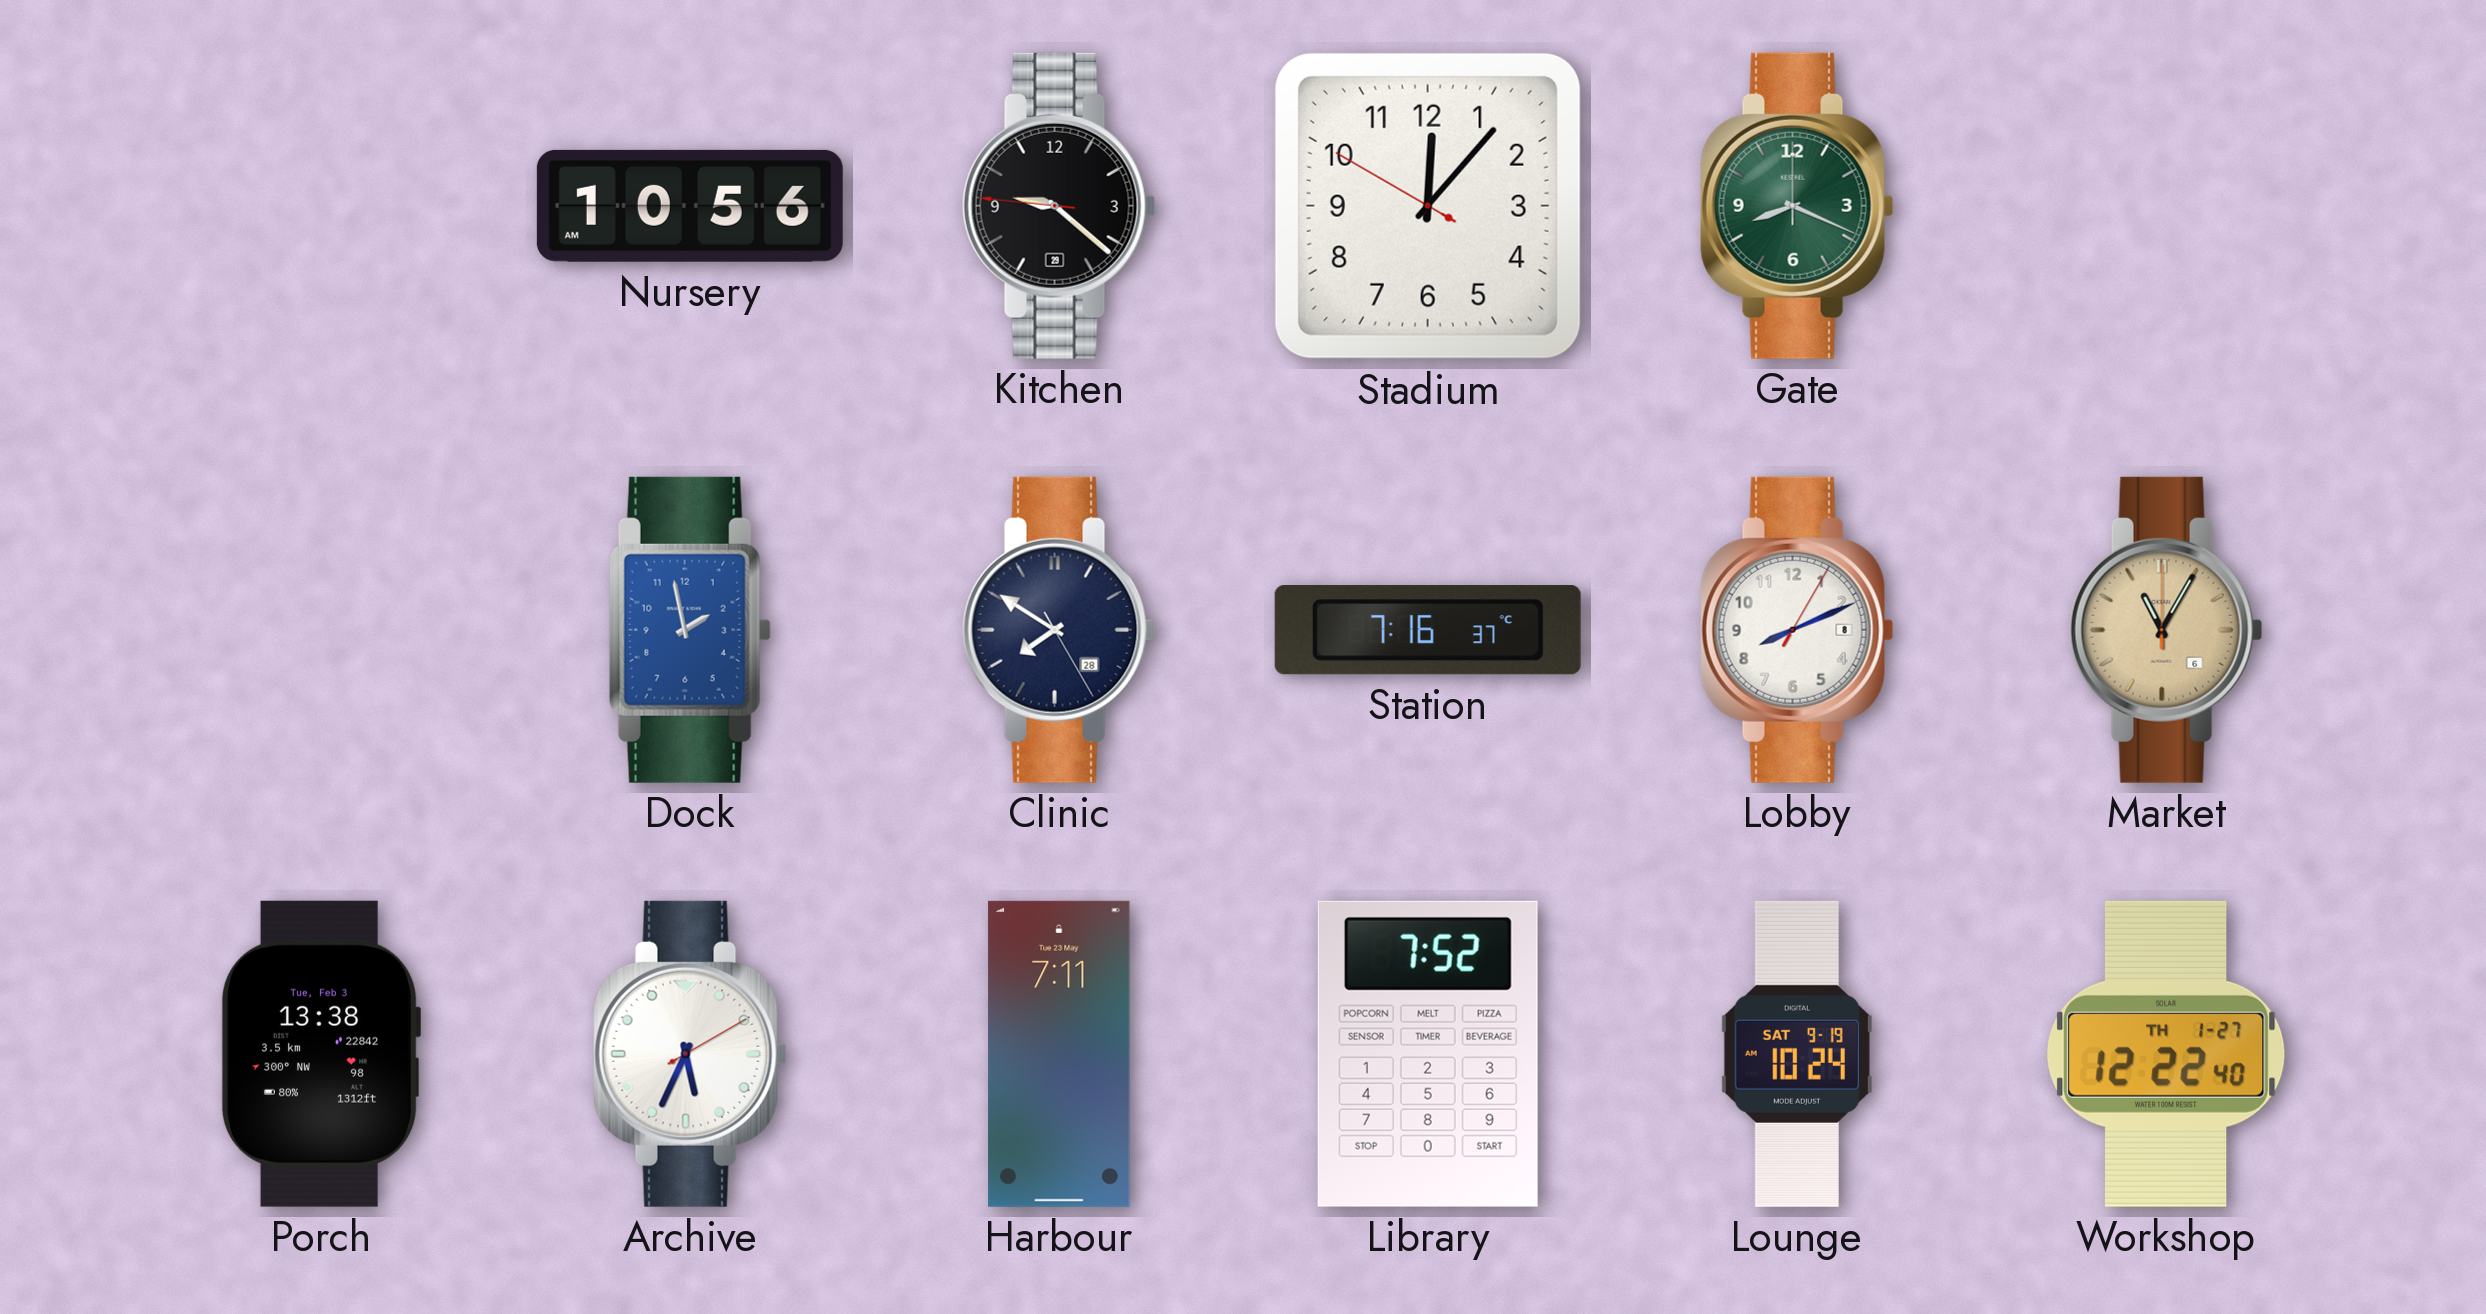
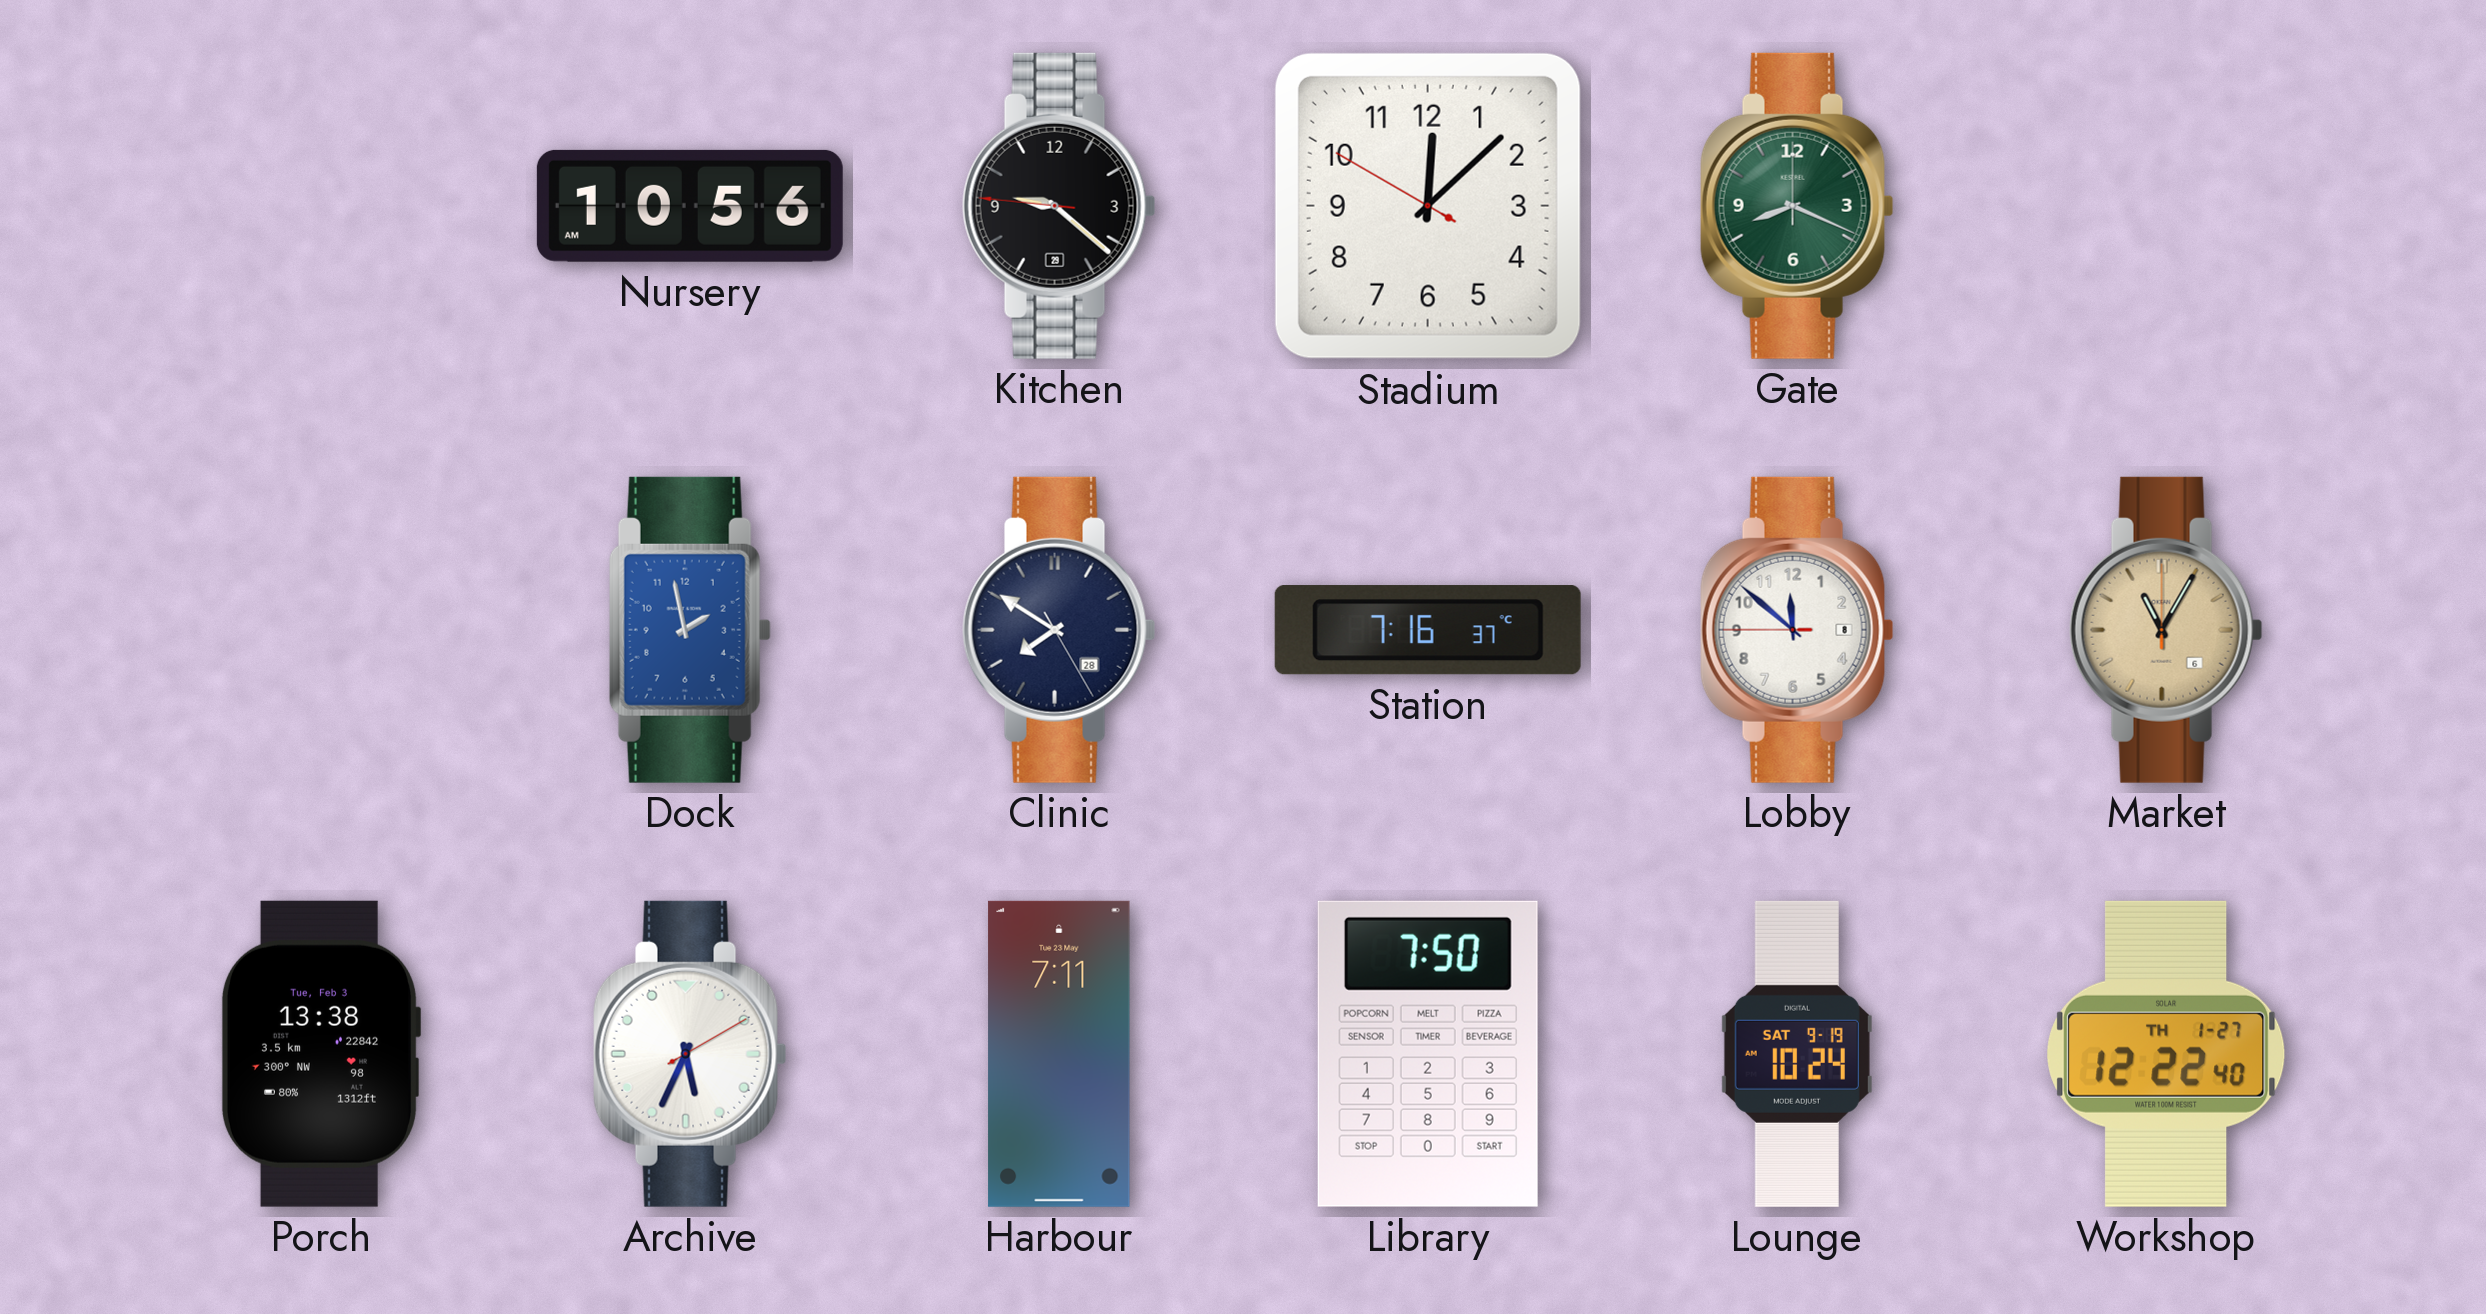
Stadium: 12:06 -> 12:07
Lobby: 8:11 -> 11:51
Library: 7:52 -> 7:50
